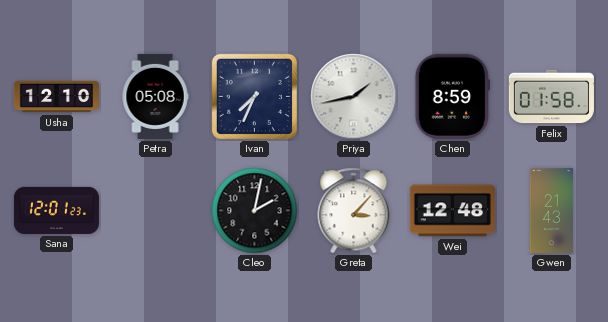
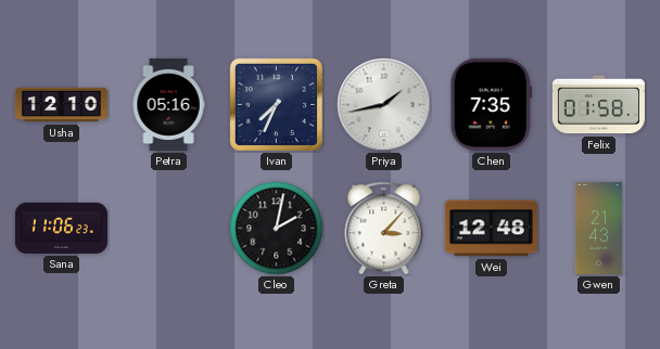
Petra: 05:08 -> 05:16
Chen: 8:59 -> 7:35
Sana: 12:01 -> 11:06
